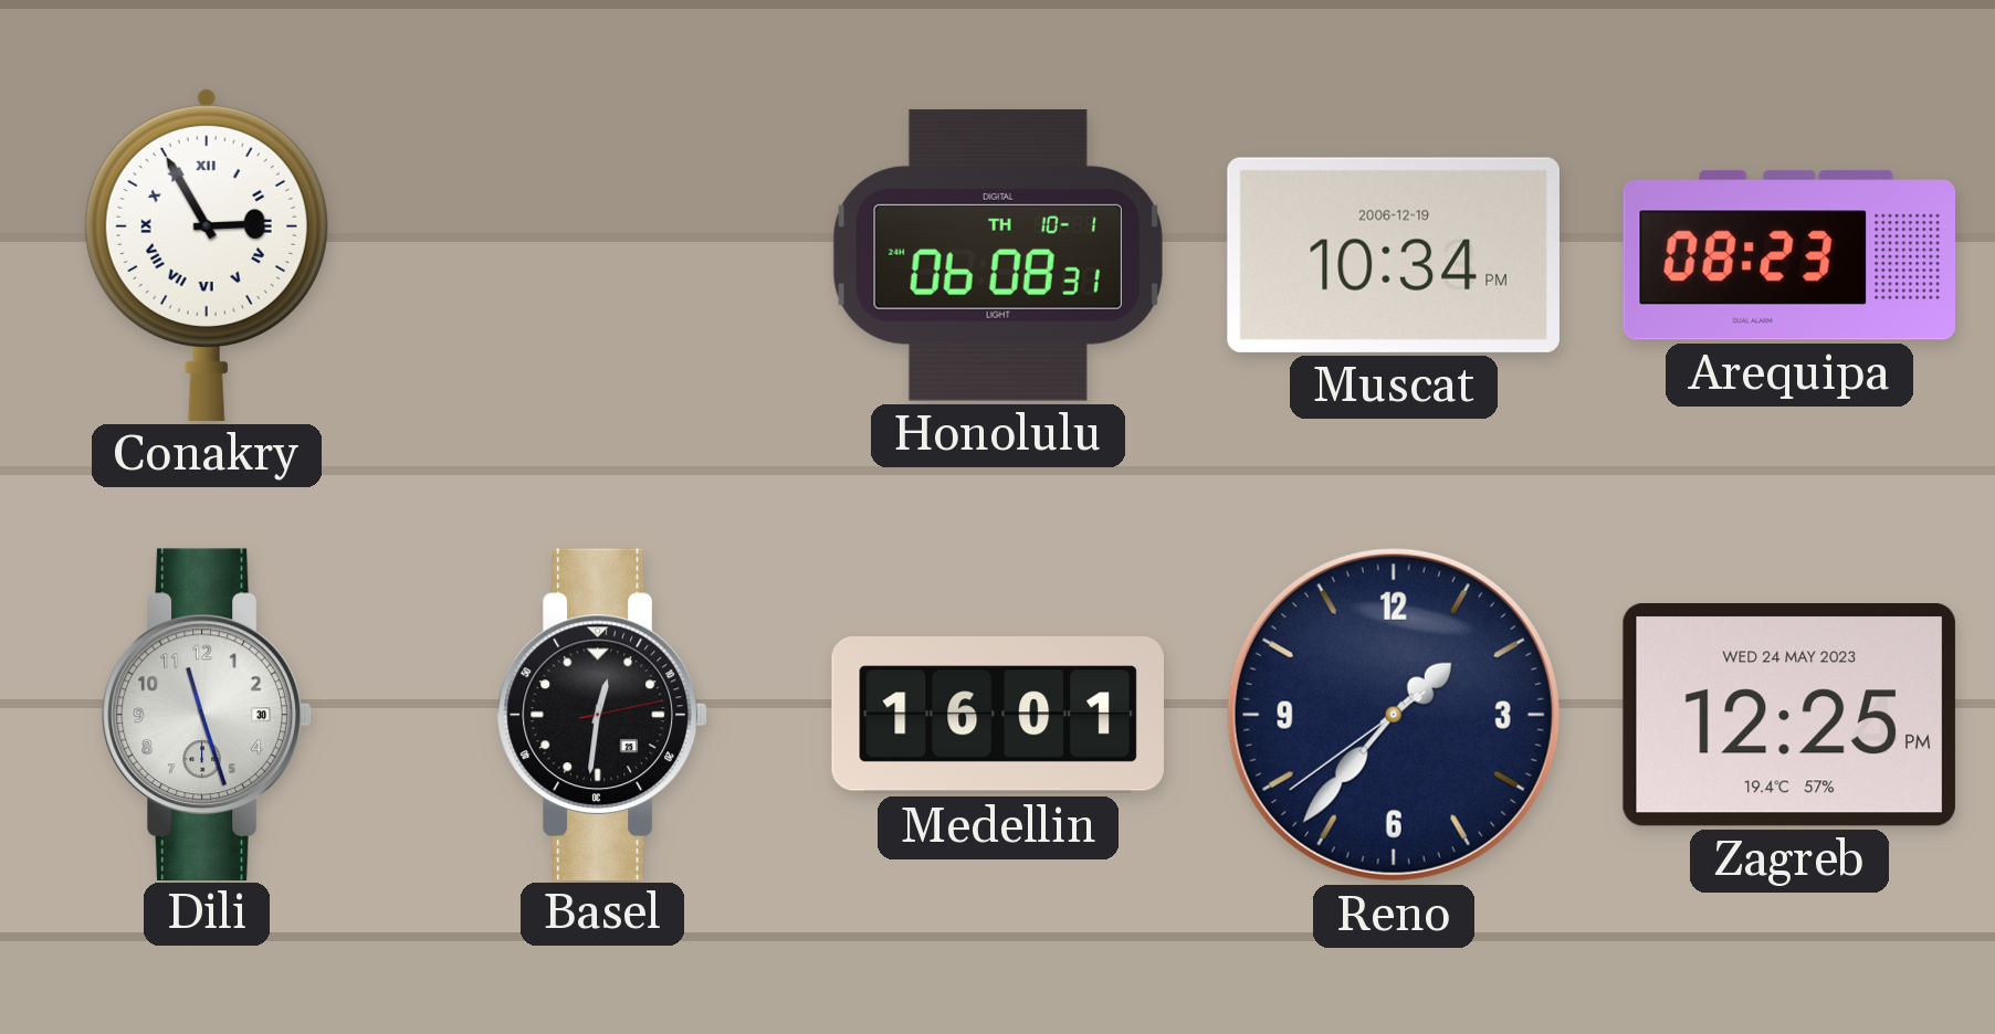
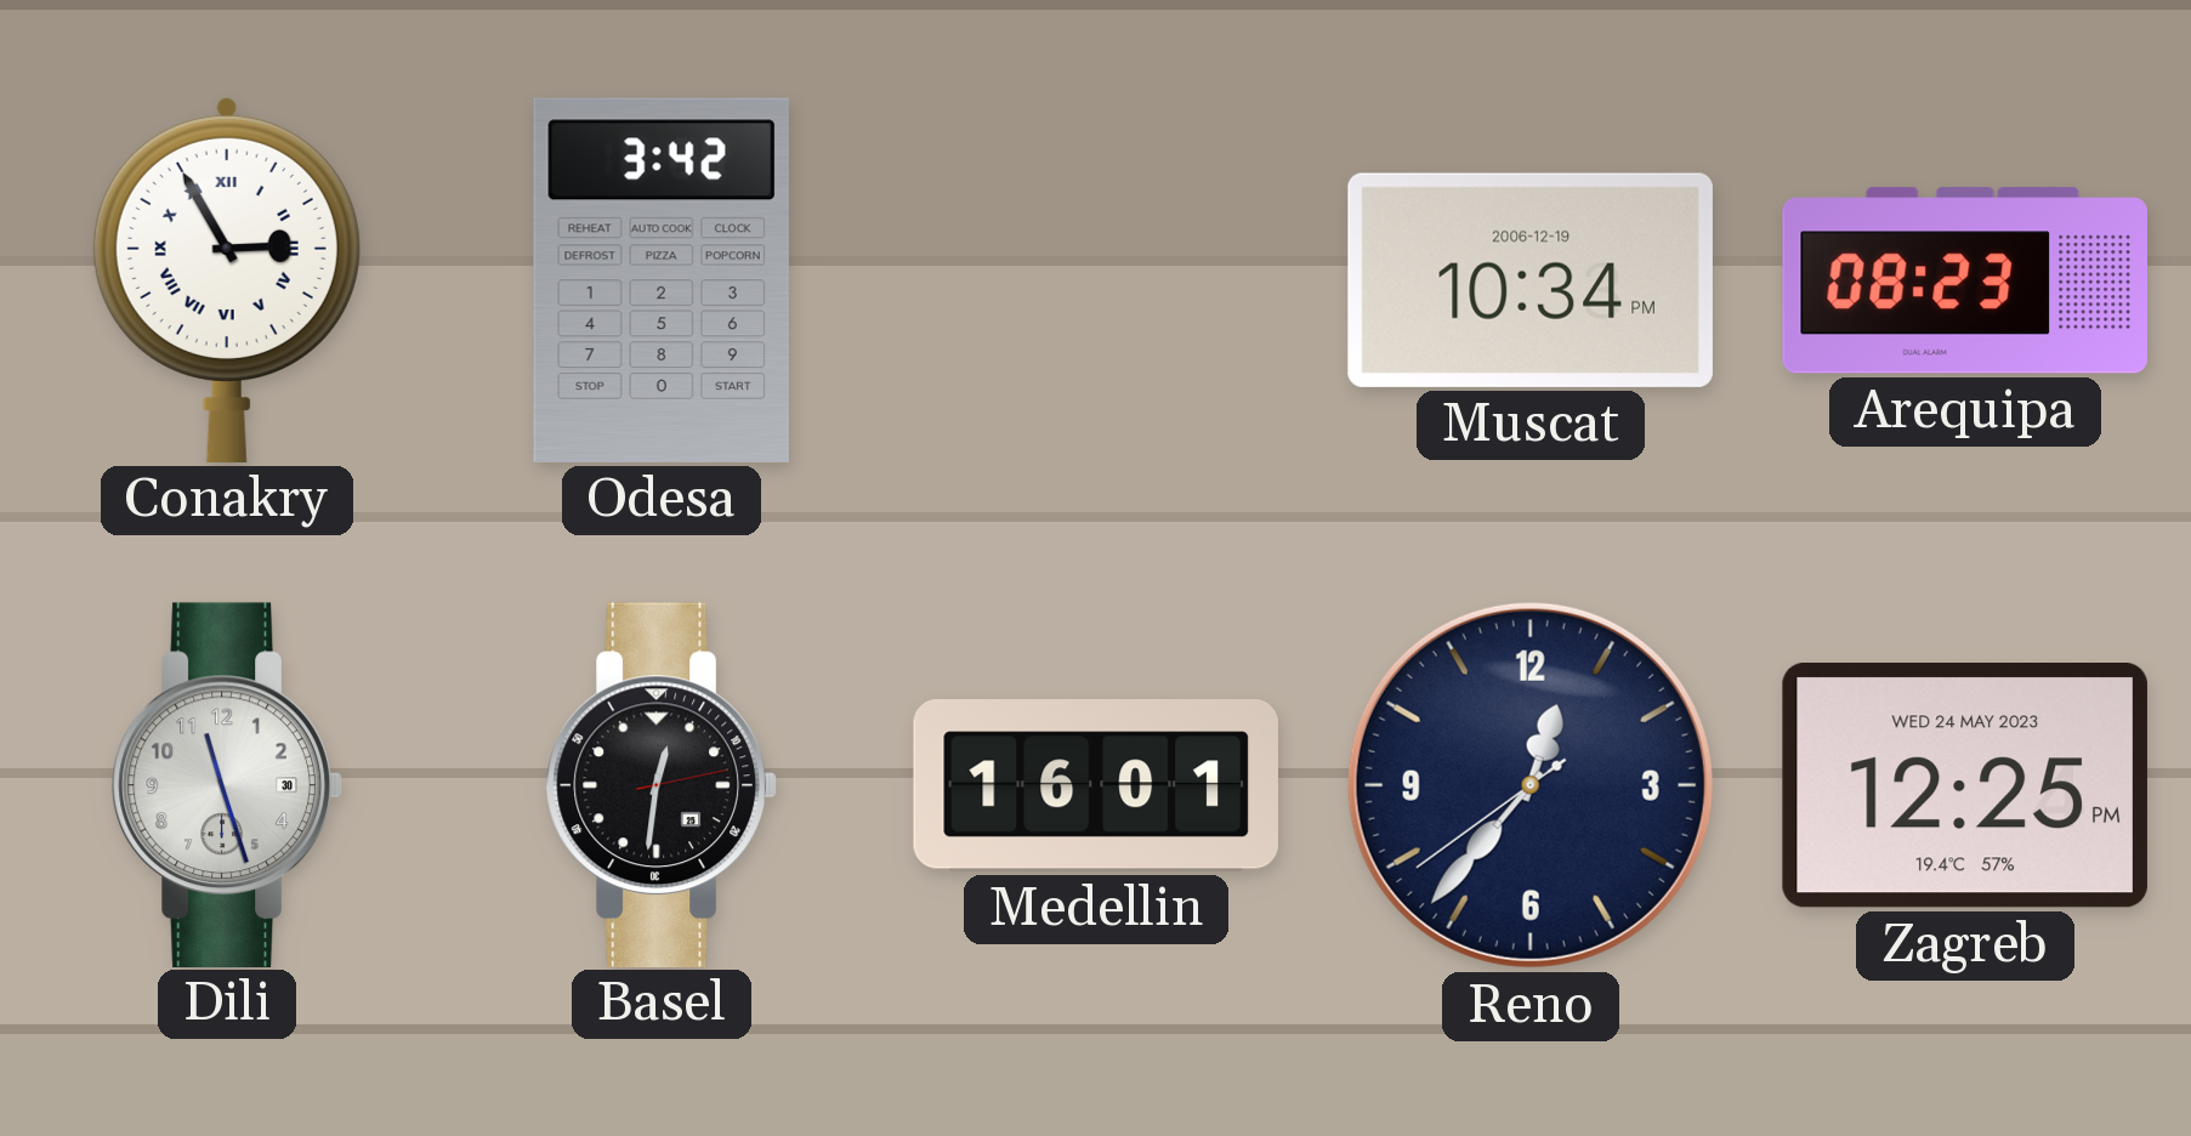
Odesa: none -> 3:42
Honolulu: 06:08 -> none
Reno: 1:36 -> 12:36
